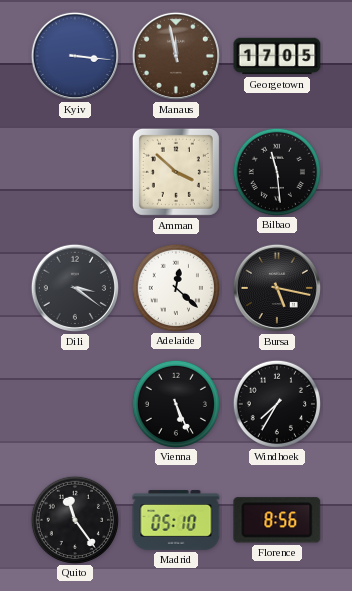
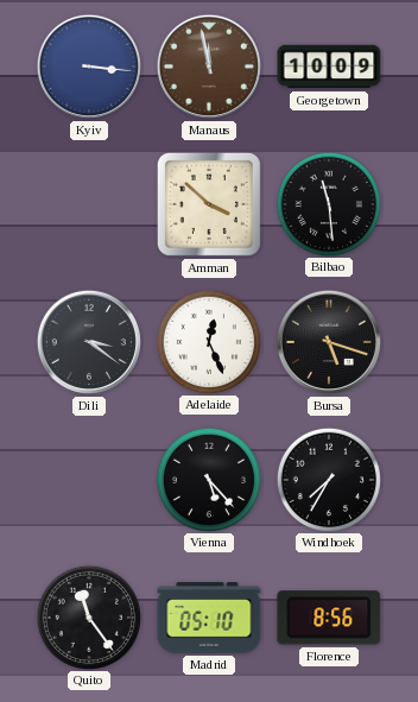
Georgetown: 17:05 -> 10:09
Adelaide: 12:22 -> 12:26
Bursa: 5:17 -> 5:18
Vienna: 5:26 -> 5:23
